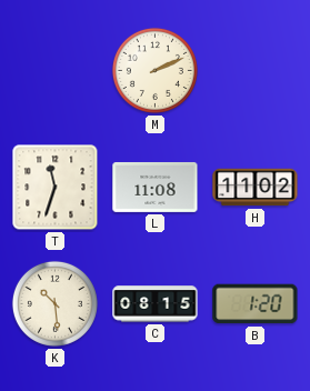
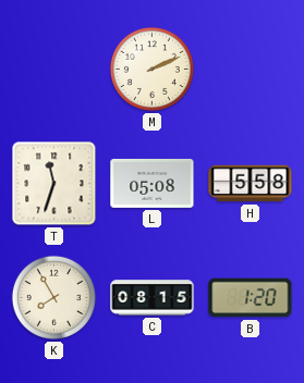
L: 11:08 -> 05:08
H: 11:02 -> 5:58
K: 10:29 -> 7:55
